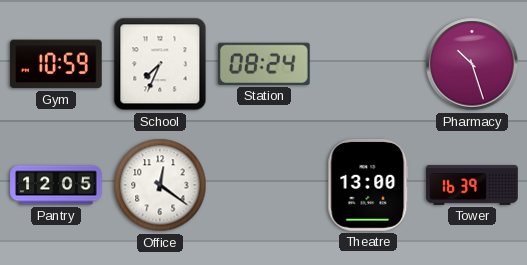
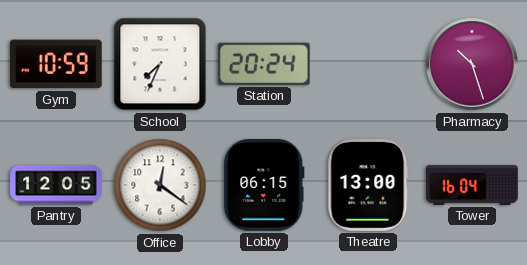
Station: 08:24 -> 20:24
Lobby: none -> 06:15
Tower: 16:39 -> 16:04
